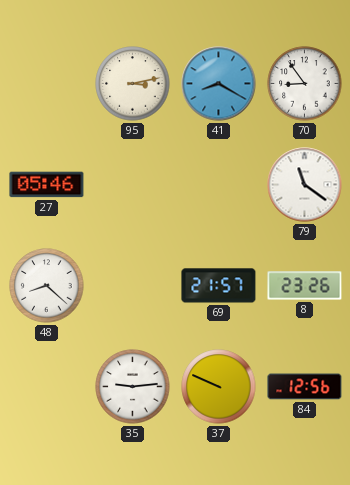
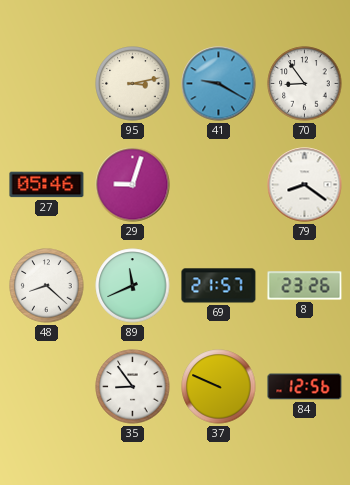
41: 8:20 -> 9:20
29: none -> 9:03
79: 11:21 -> 8:21
89: none -> 11:41
35: 9:14 -> 8:54
